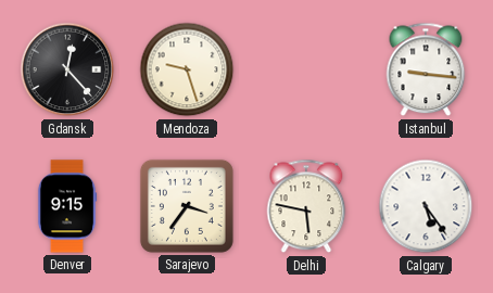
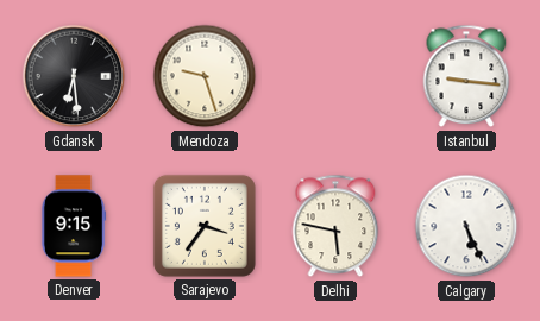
Gdansk: 12:23 -> 6:29
Calgary: 5:24 -> 5:26
